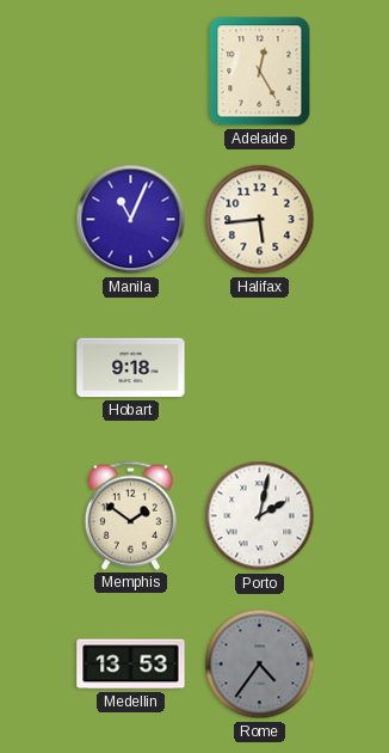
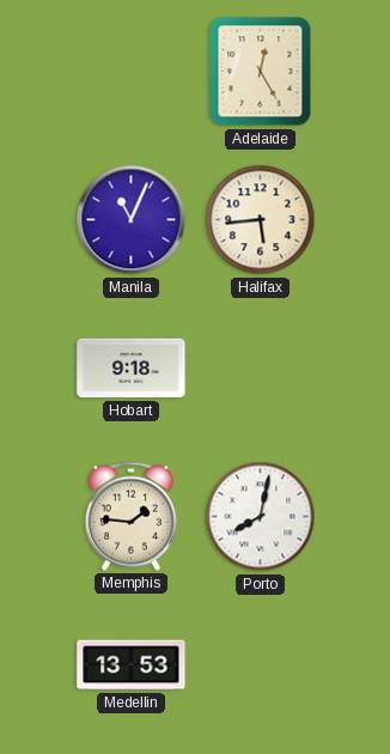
Memphis: 1:51 -> 1:46
Porto: 2:02 -> 8:02
Rome: 4:36 -> none
